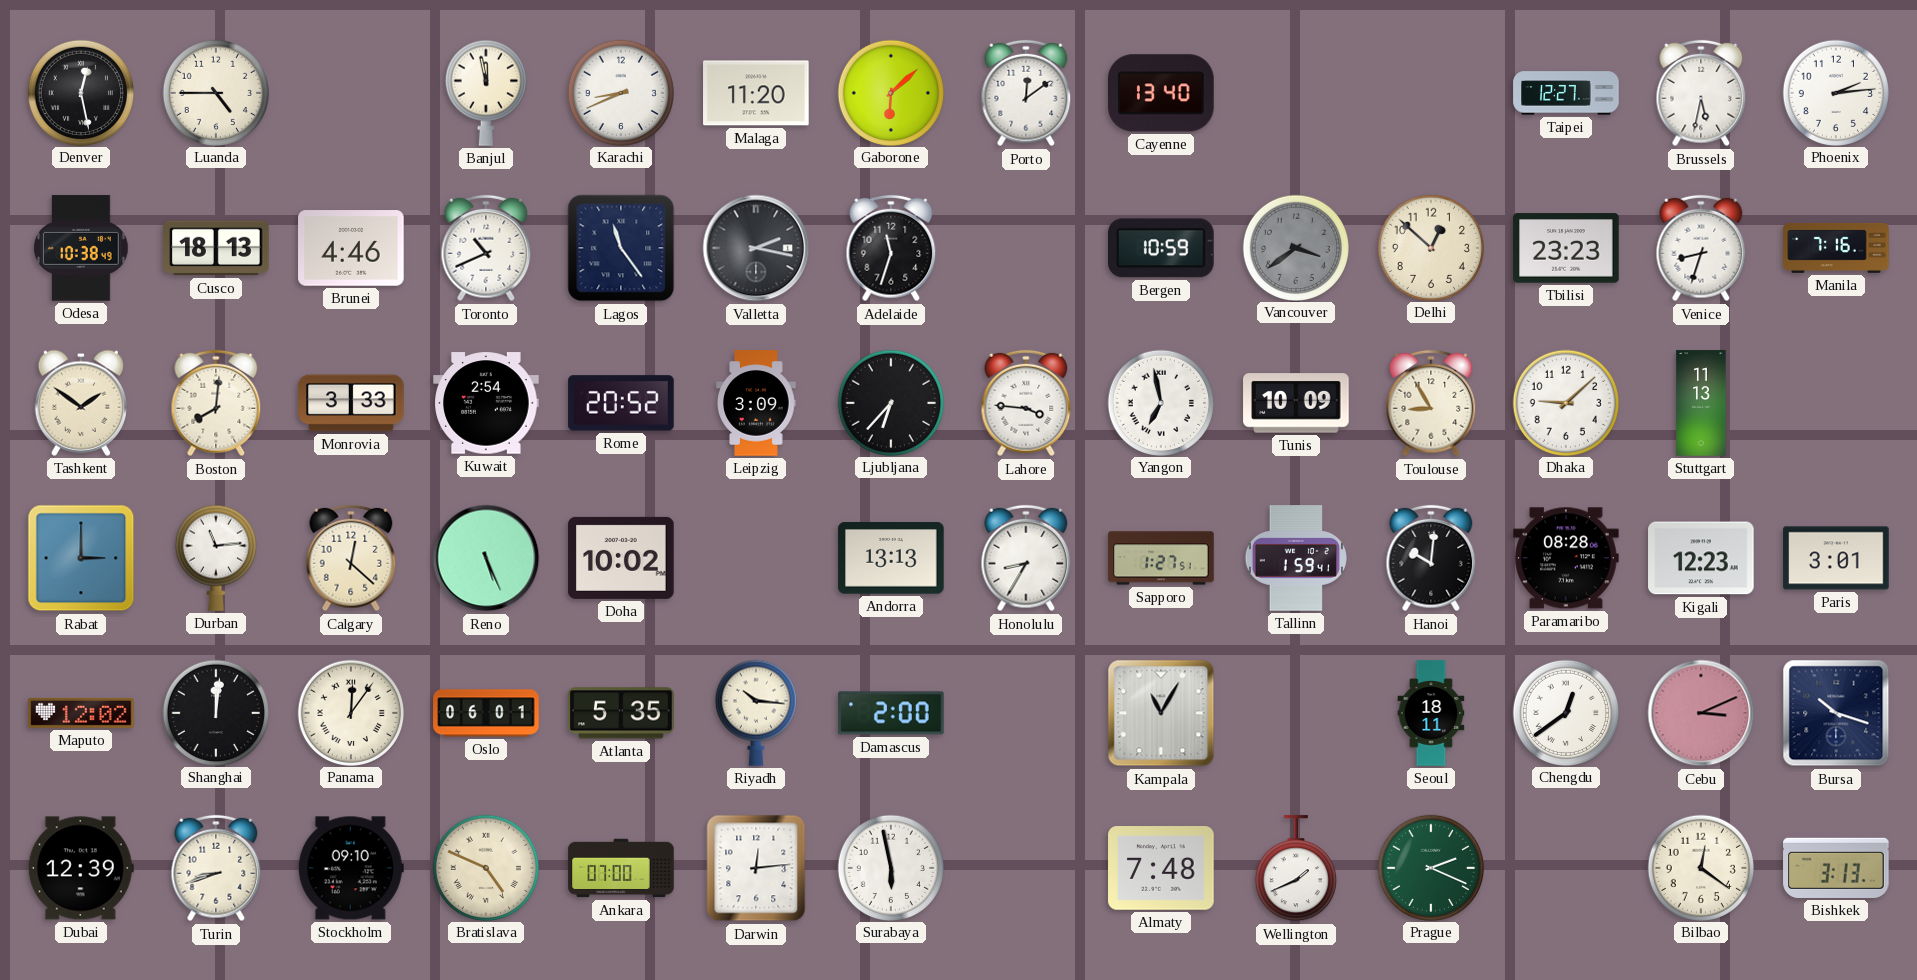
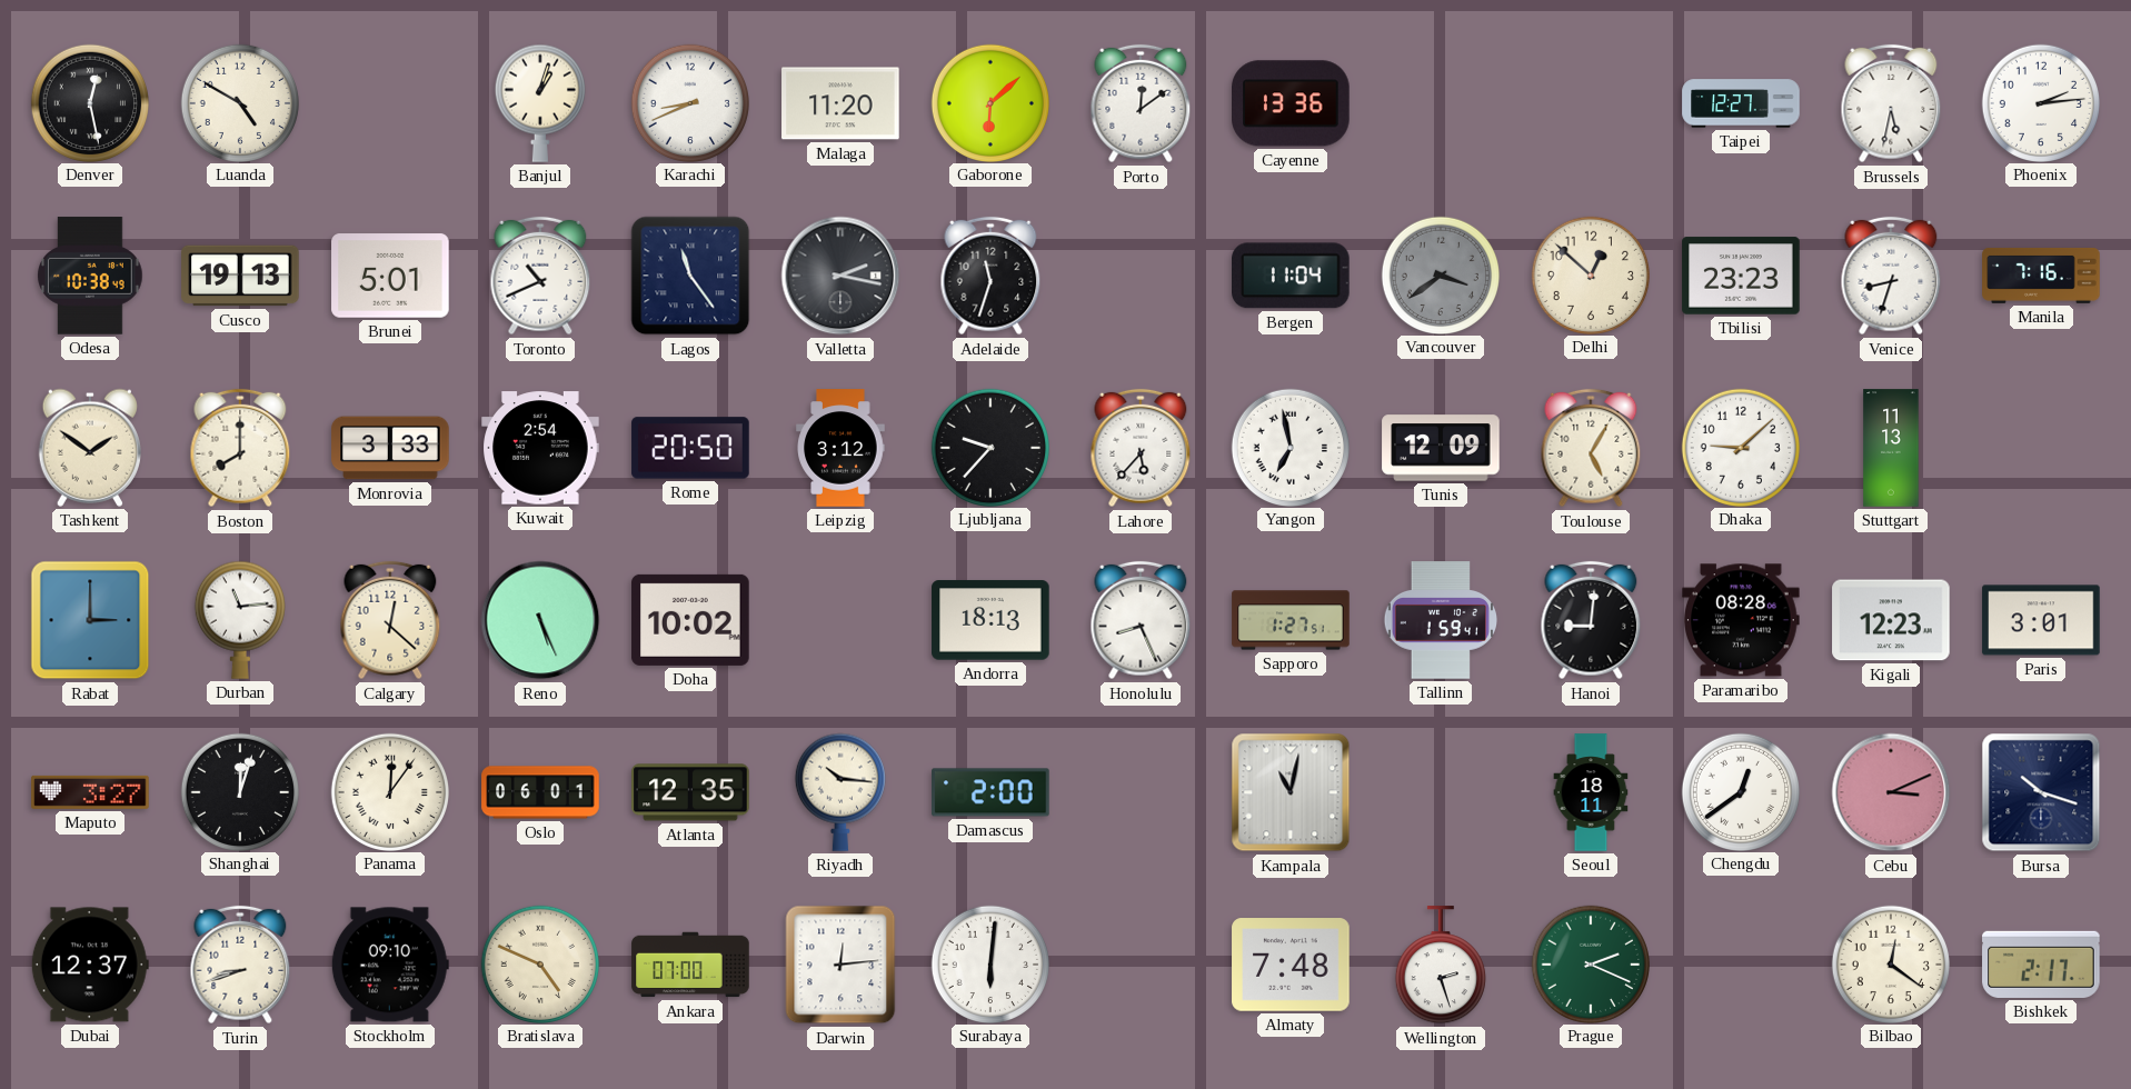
Luanda: 4:45 -> 4:50
Banjul: 11:58 -> 1:03
Cayenne: 13:40 -> 13:36
Cusco: 18:13 -> 19:13
Brunei: 4:46 -> 5:01
Bergen: 10:59 -> 11:04
Boston: 8:01 -> 8:00
Rome: 20:52 -> 20:50
Leipzig: 3:09 -> 3:12
Ljubljana: 6:37 -> 9:37
Lahore: 3:46 -> 5:37
Tunis: 10:09 -> 12:09
Toulouse: 8:55 -> 5:05
Andorra: 13:13 -> 18:13
Honolulu: 8:35 -> 8:26
Hanoi: 10:01 -> 9:01
Maputo: 12:02 -> 3:27
Shanghai: 12:01 -> 12:03
Atlanta: 5:35 -> 12:35
Kampala: 11:05 -> 11:02
Dubai: 12:39 -> 12:37
Surabaya: 5:58 -> 6:01
Wellington: 1:41 -> 2:27
Bishkek: 3:13 -> 2:17
